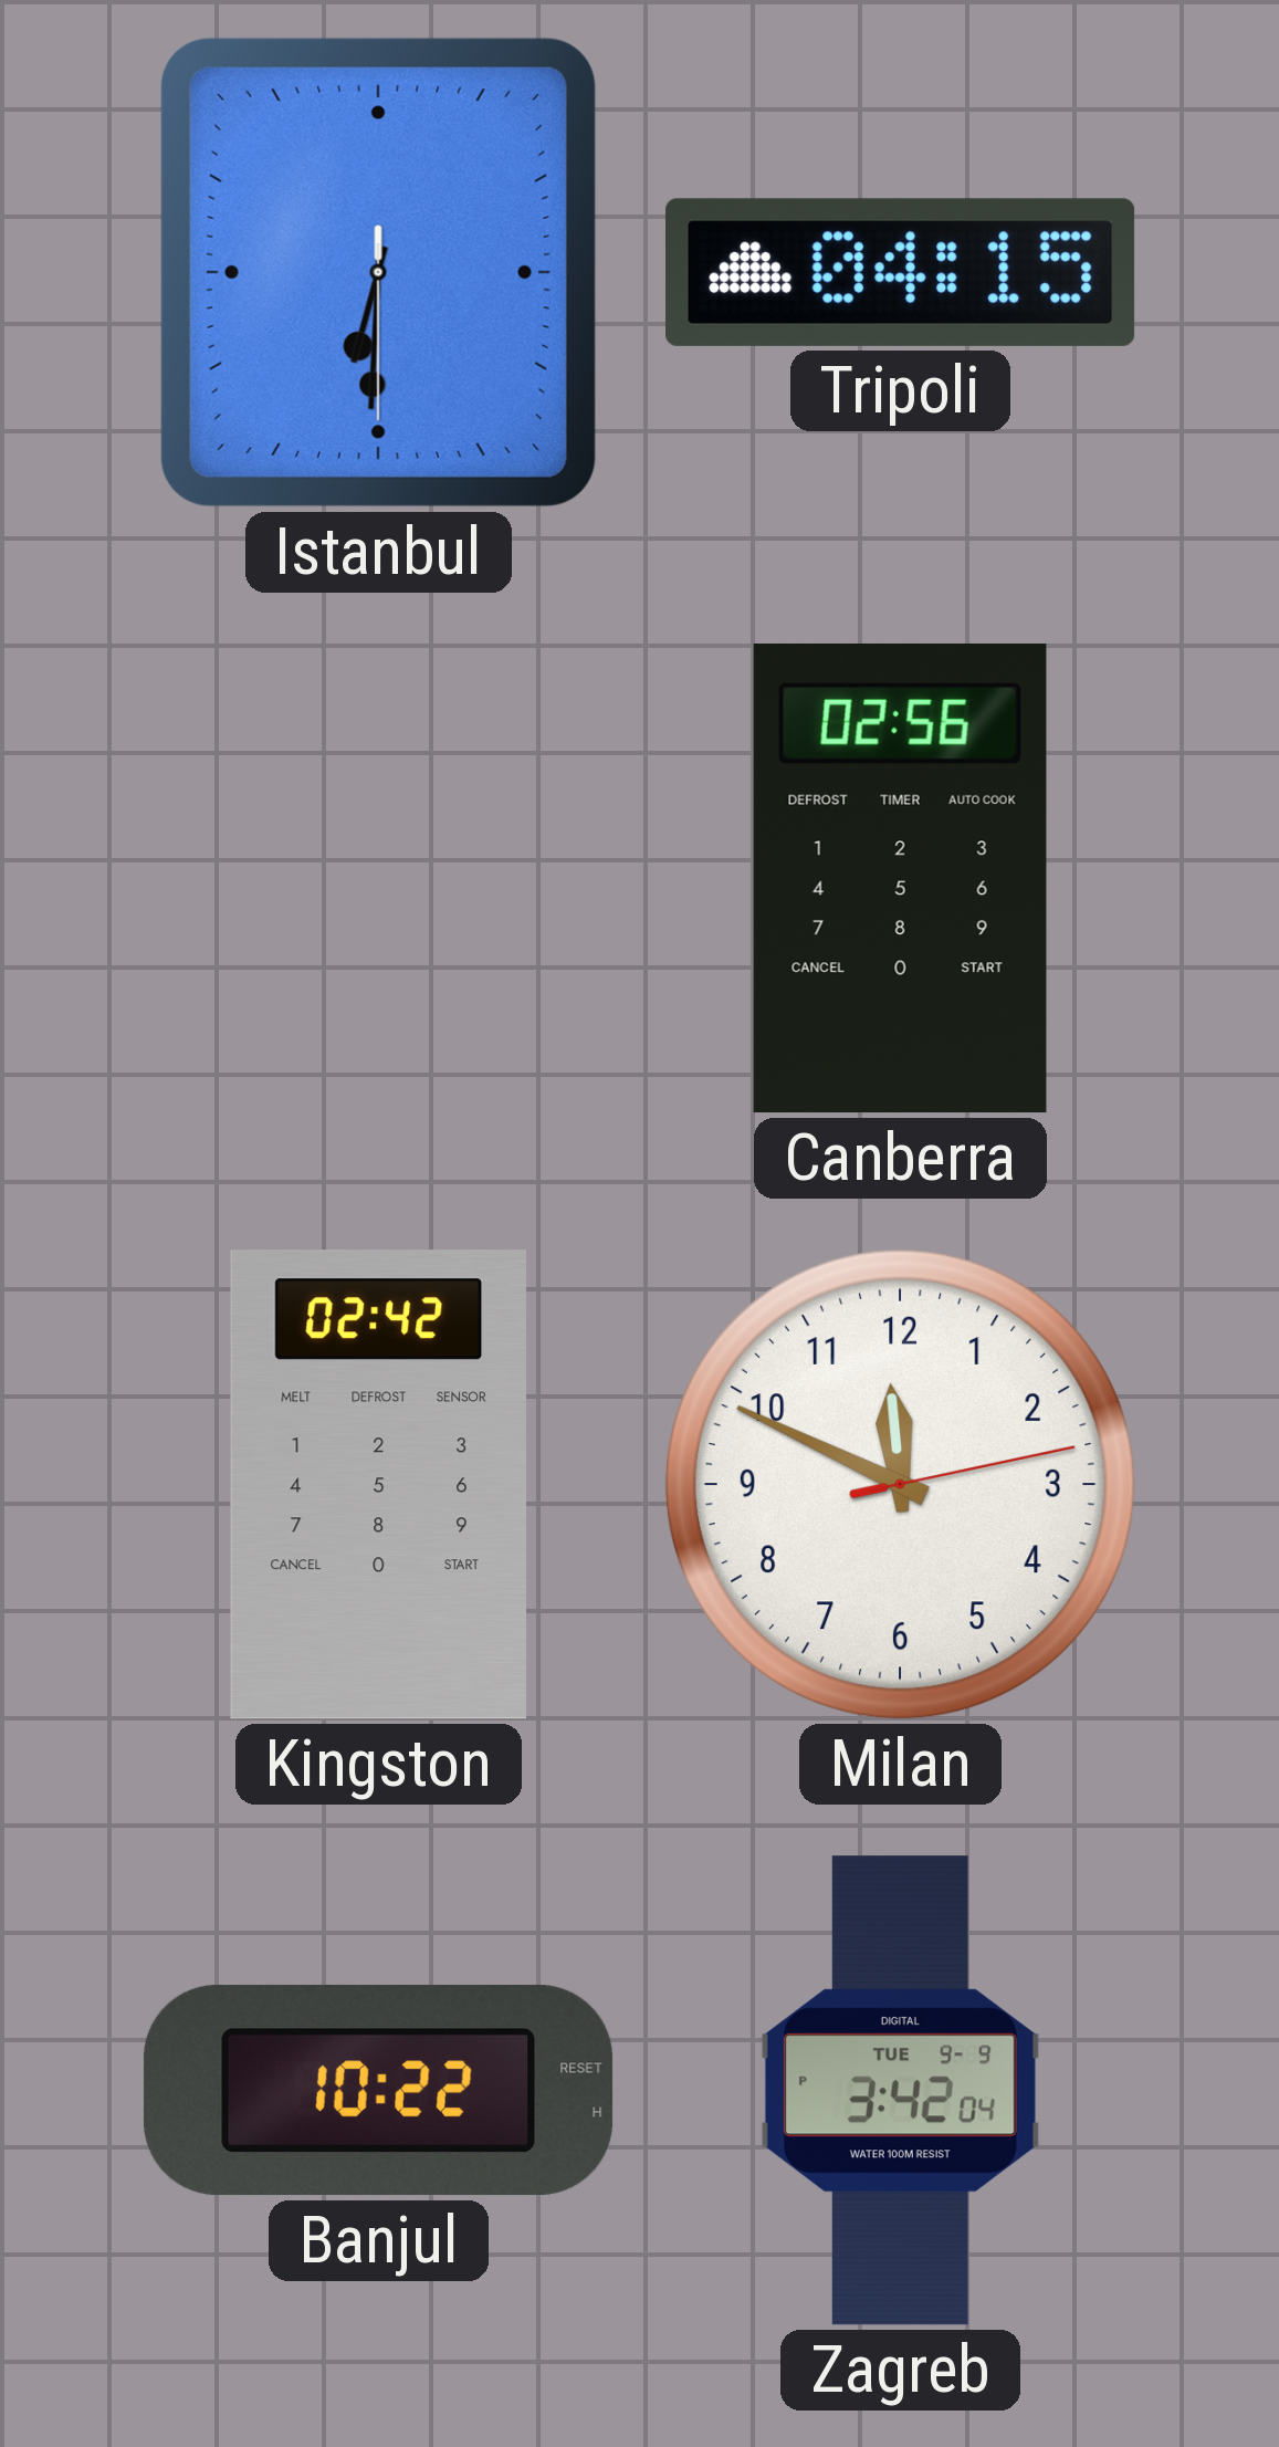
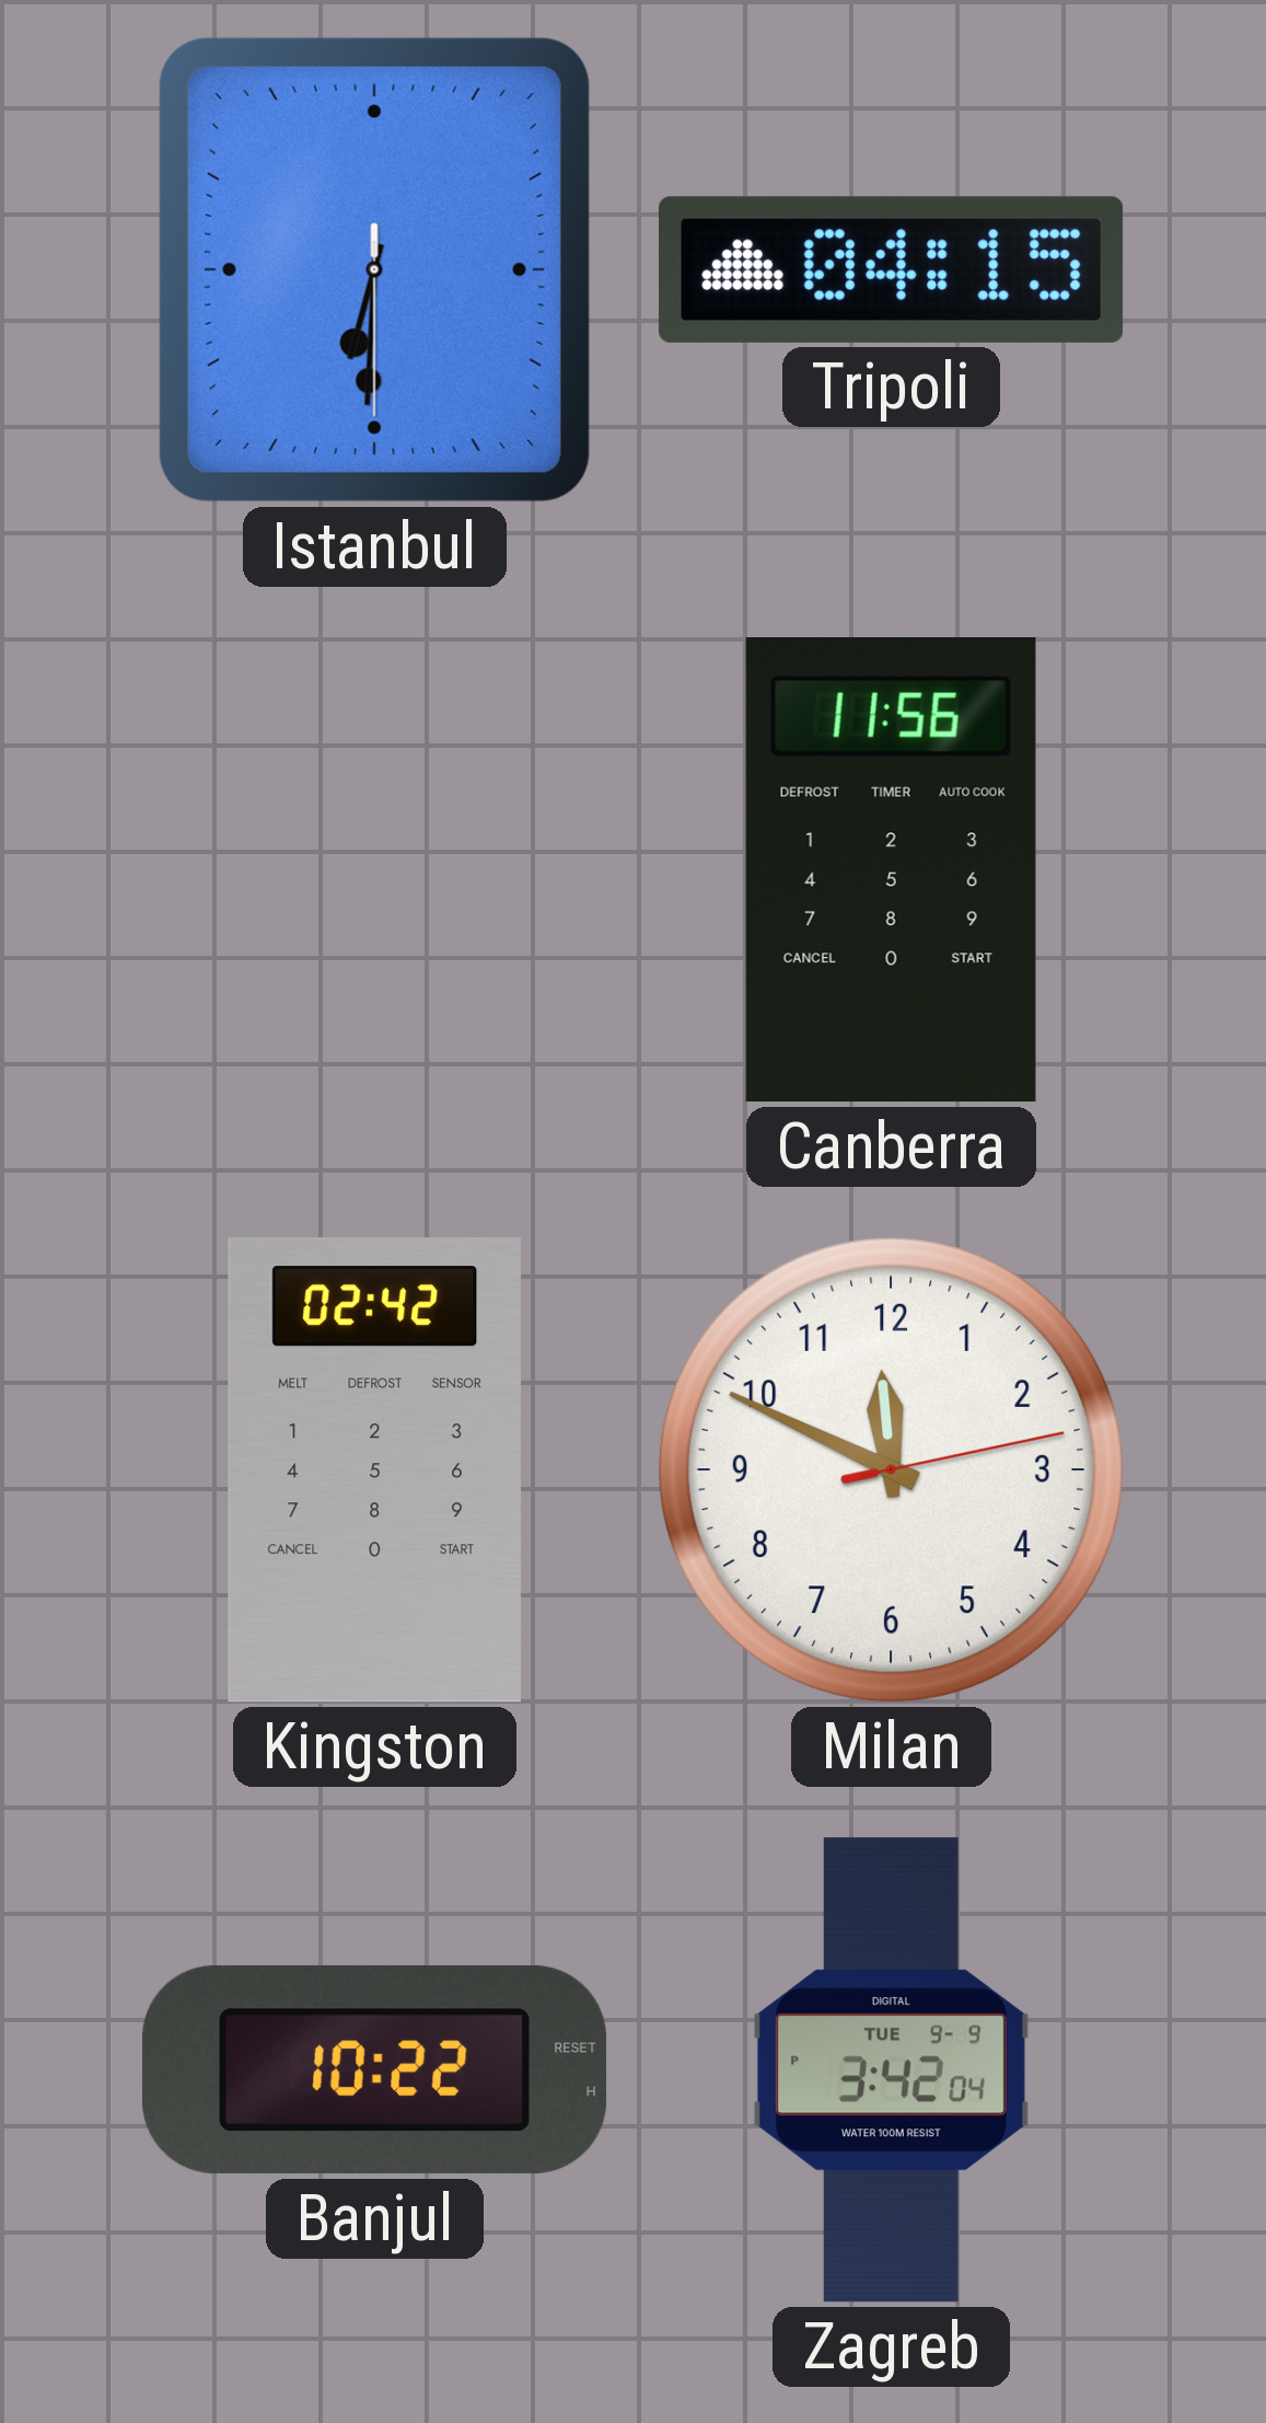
Canberra: 02:56 -> 11:56
